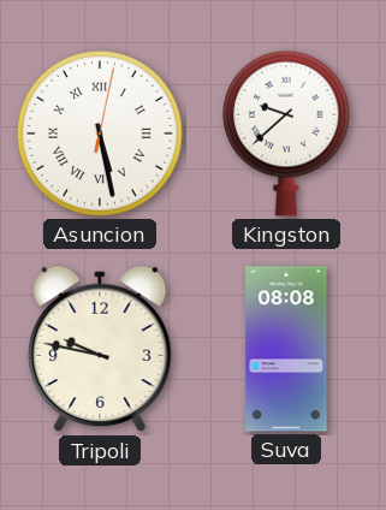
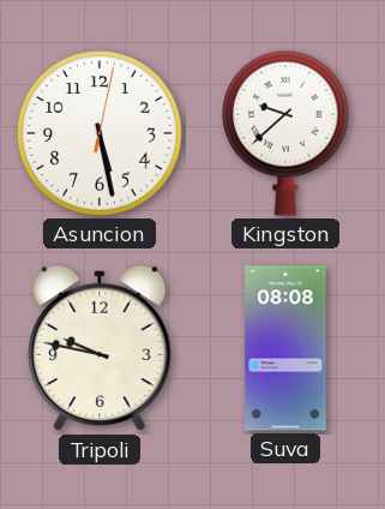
Asuncion numerals: Roman -> Arabic
